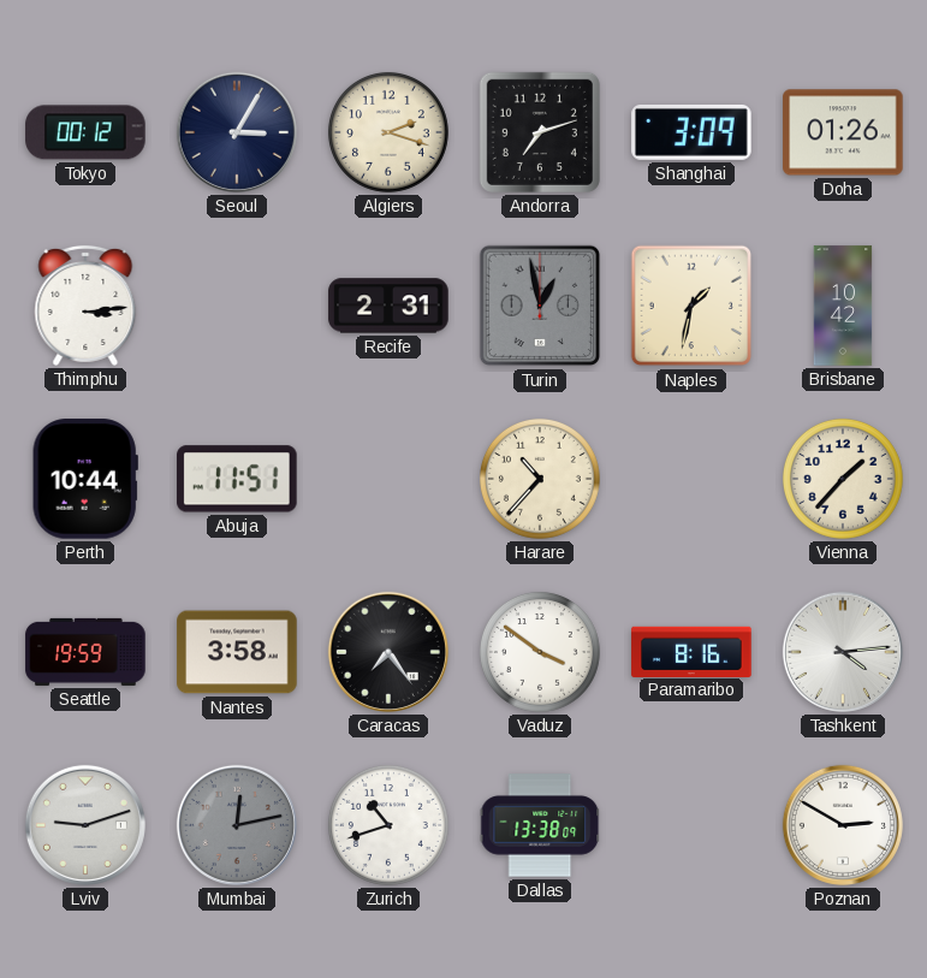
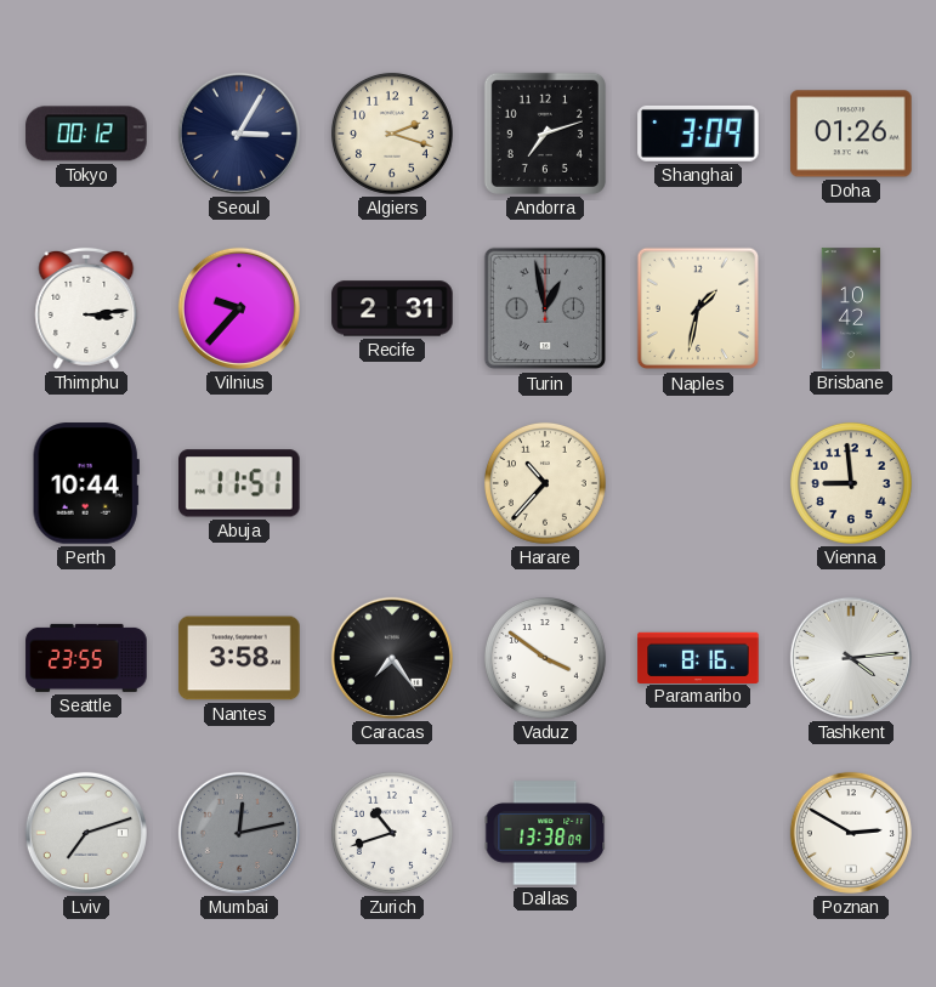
Vilnius: none -> 9:37
Vienna: 1:37 -> 8:59
Seattle: 19:59 -> 23:55
Lviv: 9:12 -> 7:12
